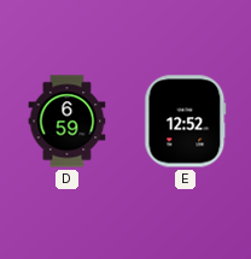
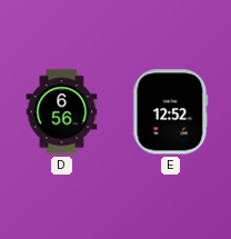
D: 6:59 -> 6:56
